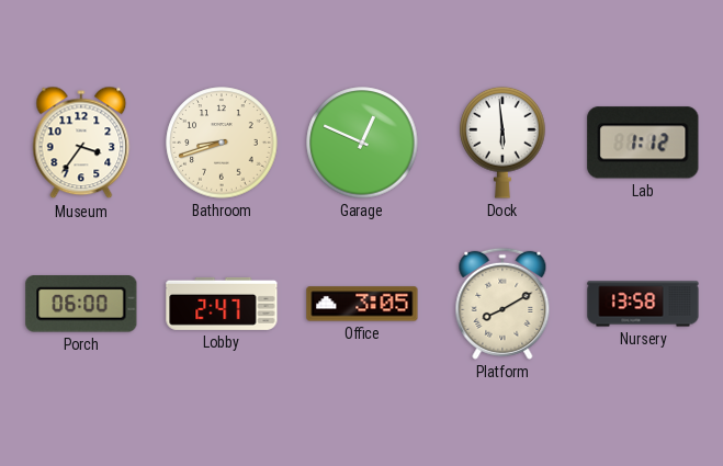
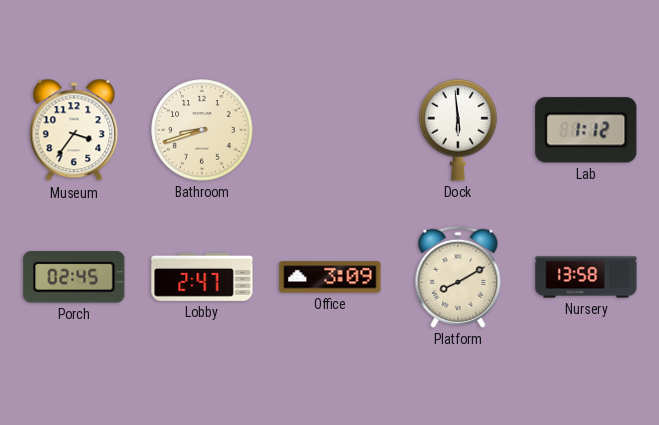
Garage: 12:49 -> none
Porch: 06:00 -> 02:45
Office: 3:05 -> 3:09
